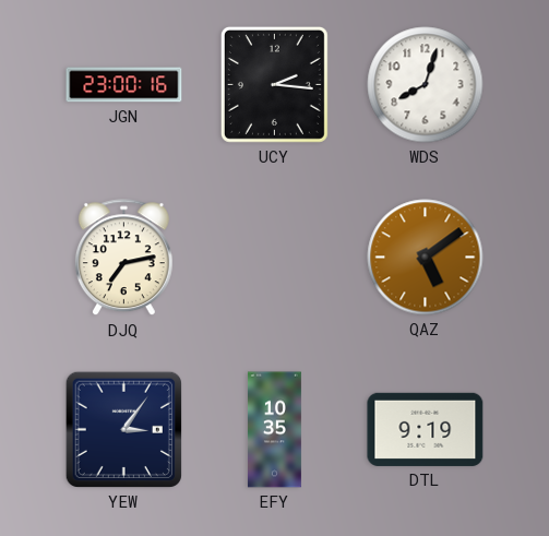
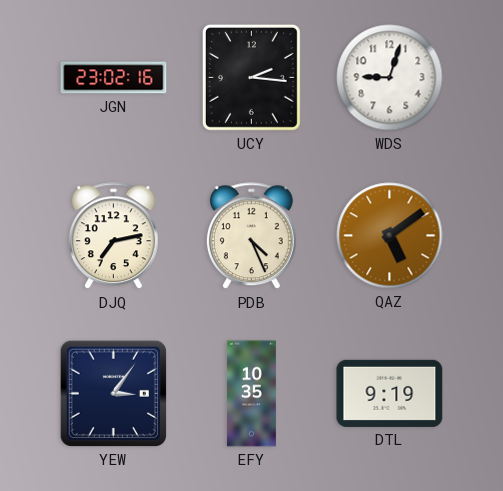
JGN: 23:00 -> 23:02
WDS: 8:03 -> 9:03
PDB: none -> 4:26
